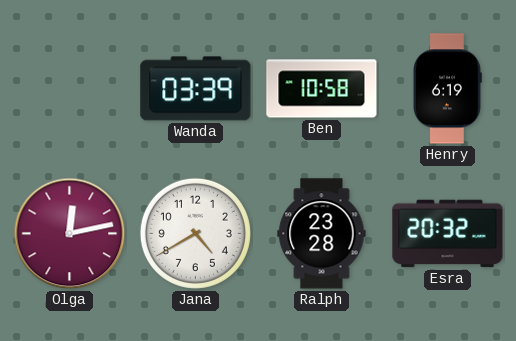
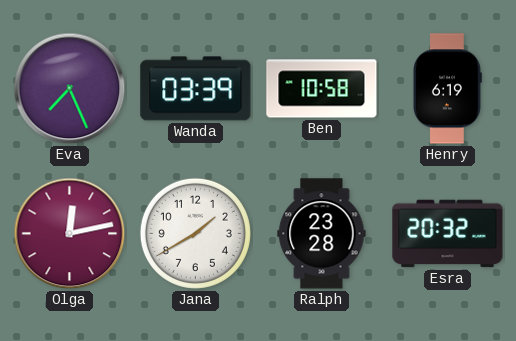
Eva: none -> 7:26
Jana: 4:40 -> 1:40
